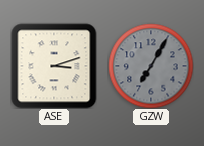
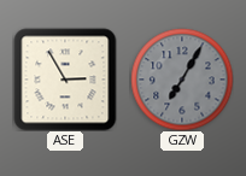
ASE: 3:12 -> 2:55
